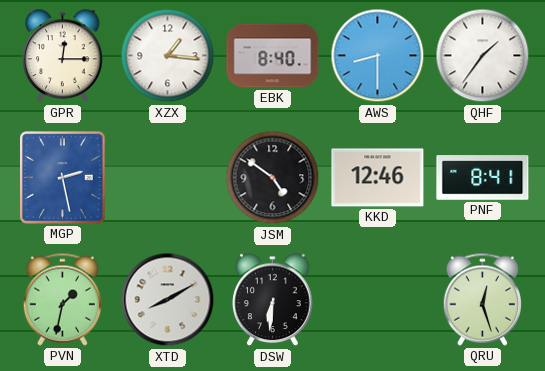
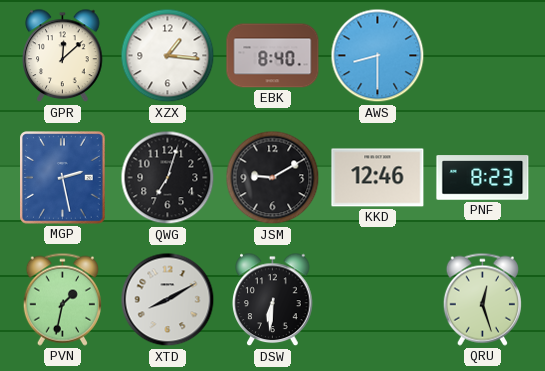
GPR: 12:15 -> 12:08
QHF: 1:36 -> none
QWG: none -> 7:03
JSM: 4:51 -> 9:10
PNF: 8:41 -> 8:23
